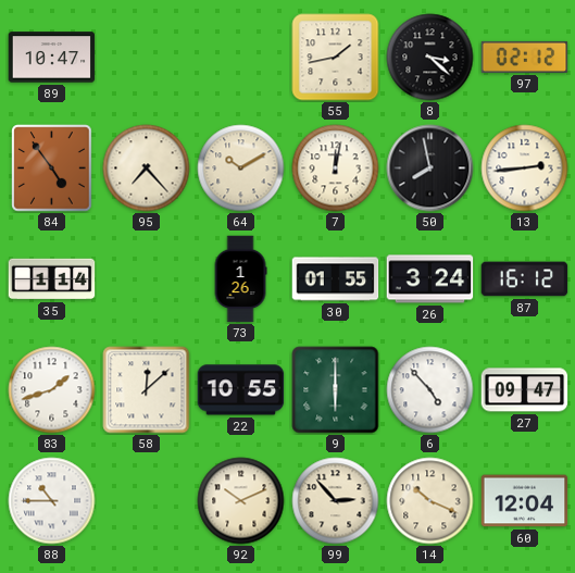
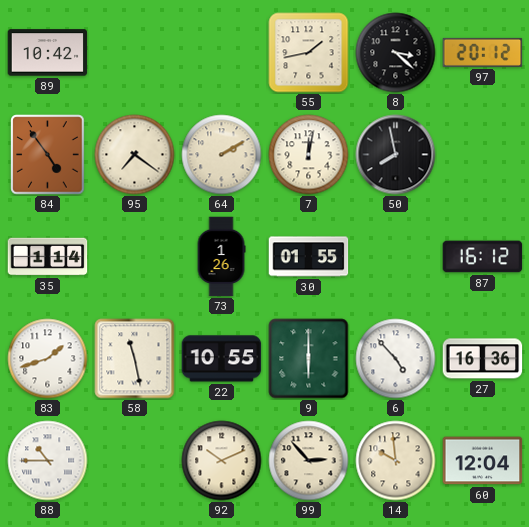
89: 10:47 -> 10:42
97: 02:12 -> 20:12
95: 7:23 -> 7:21
64: 10:10 -> 2:10
13: 2:44 -> none
26: 3:24 -> none
58: 12:08 -> 11:28
27: 09:47 -> 16:36
14: 10:19 -> 9:59
